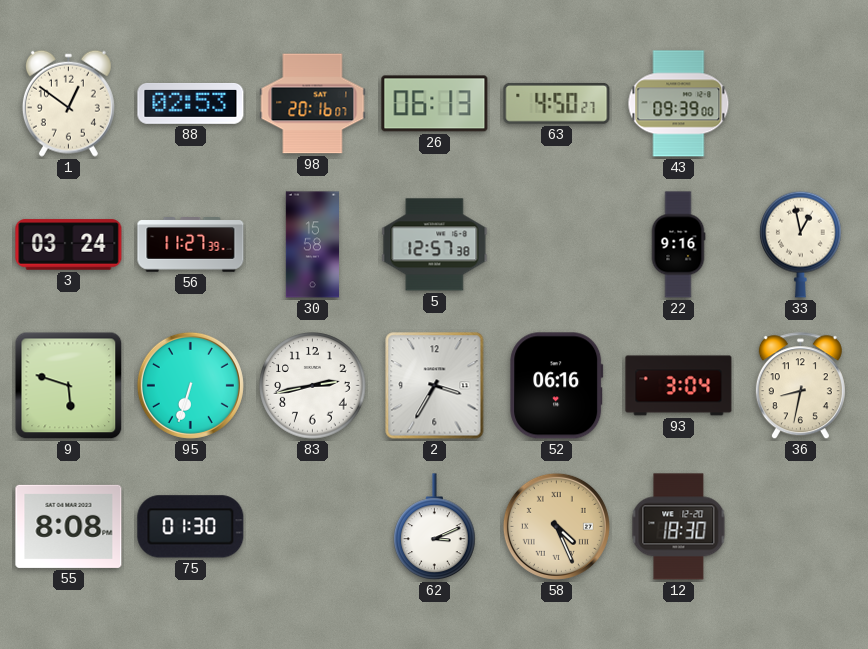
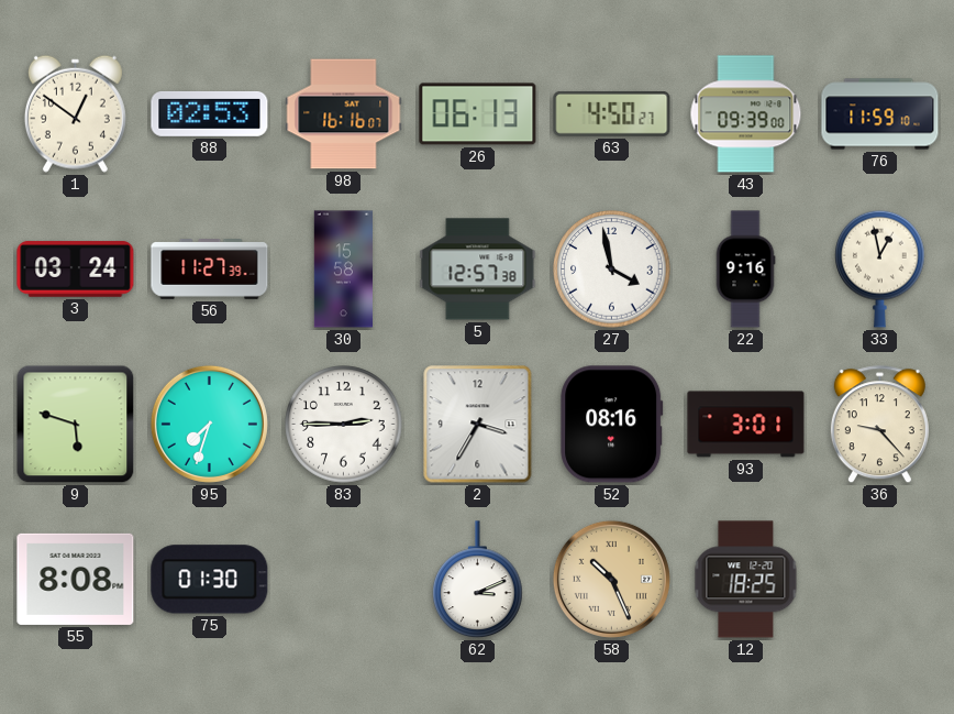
98: 20:16 -> 16:16
76: none -> 11:59
27: none -> 3:58
95: 6:33 -> 7:33
83: 2:43 -> 2:45
52: 06:16 -> 08:16
93: 3:04 -> 3:01
36: 8:32 -> 9:23
58: 4:26 -> 10:26
12: 18:30 -> 18:25
